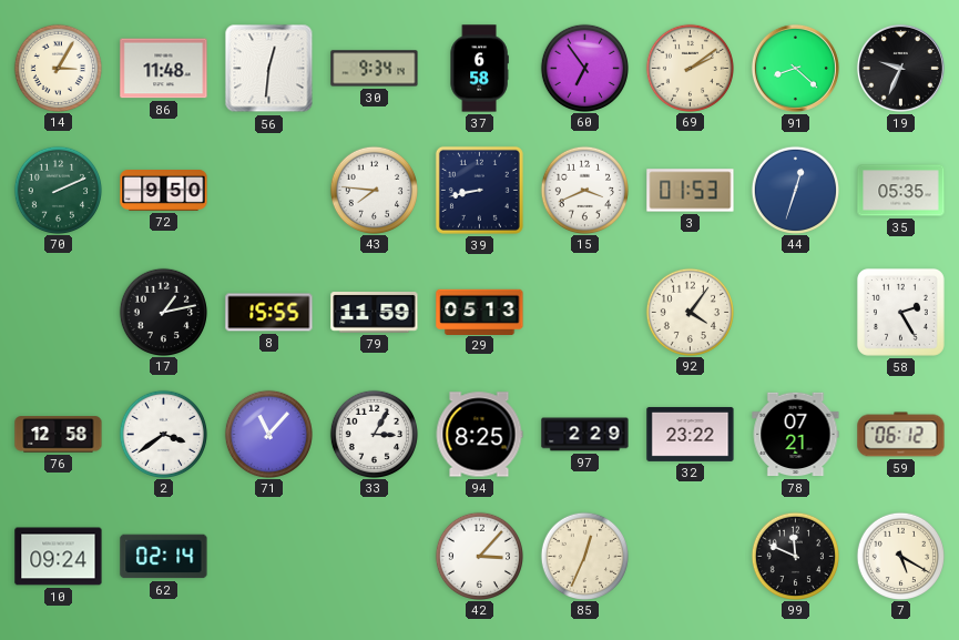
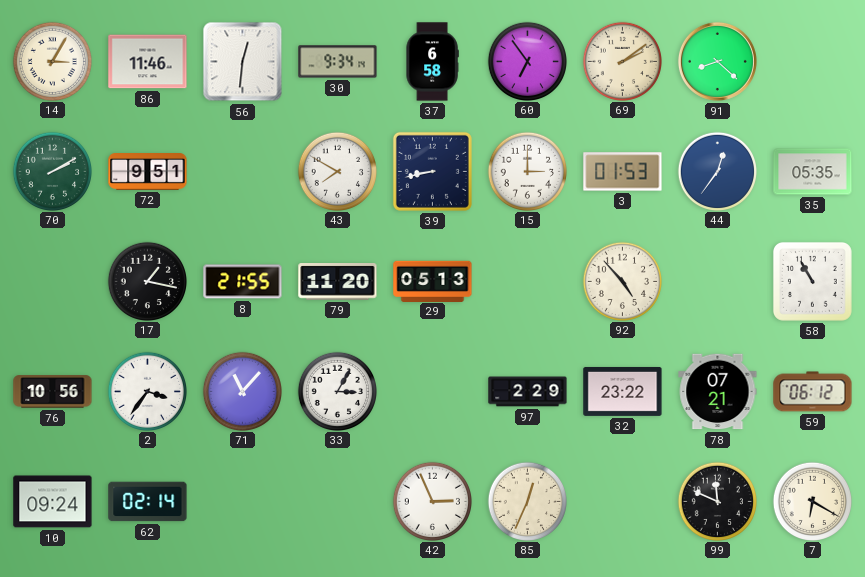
86: 11:48 -> 11:46
19: 9:34 -> none
70: 2:11 -> 2:10
72: 9:50 -> 9:51
43: 7:46 -> 7:50
15: 3:41 -> 3:00
44: 12:33 -> 12:36
17: 1:13 -> 1:17
8: 15:55 -> 21:55
79: 11:59 -> 11:20
92: 4:06 -> 4:53
58: 2:25 -> 10:55
76: 12:58 -> 10:56
2: 3:39 -> 3:36
94: 8:25 -> none
42: 3:07 -> 2:56
7: 5:20 -> 6:20
